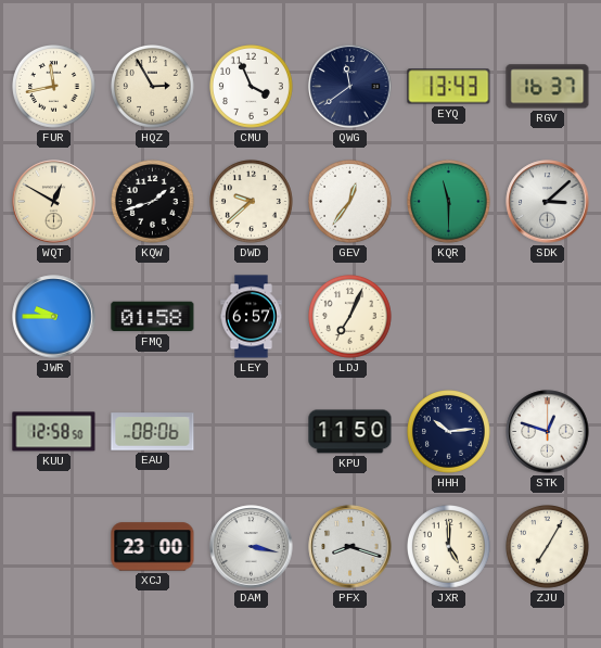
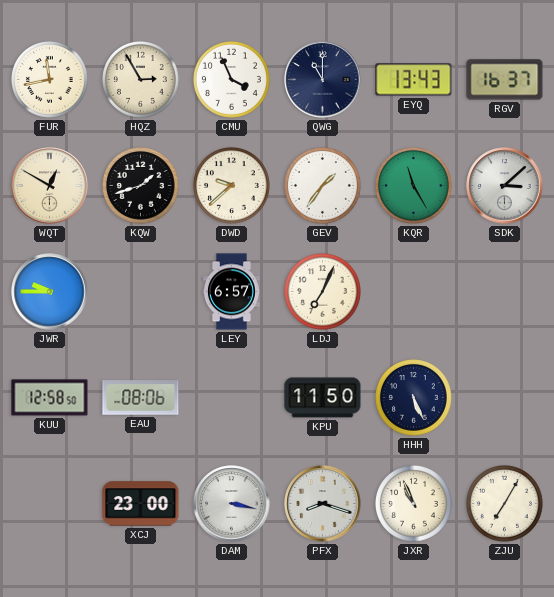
QWG: 11:39 -> 11:00
GEV: 12:36 -> 1:36
KQR: 11:30 -> 11:25
FMQ: 01:58 -> none
HHH: 10:14 -> 5:26
STK: 12:48 -> none
JXR: 5:00 -> 10:56
